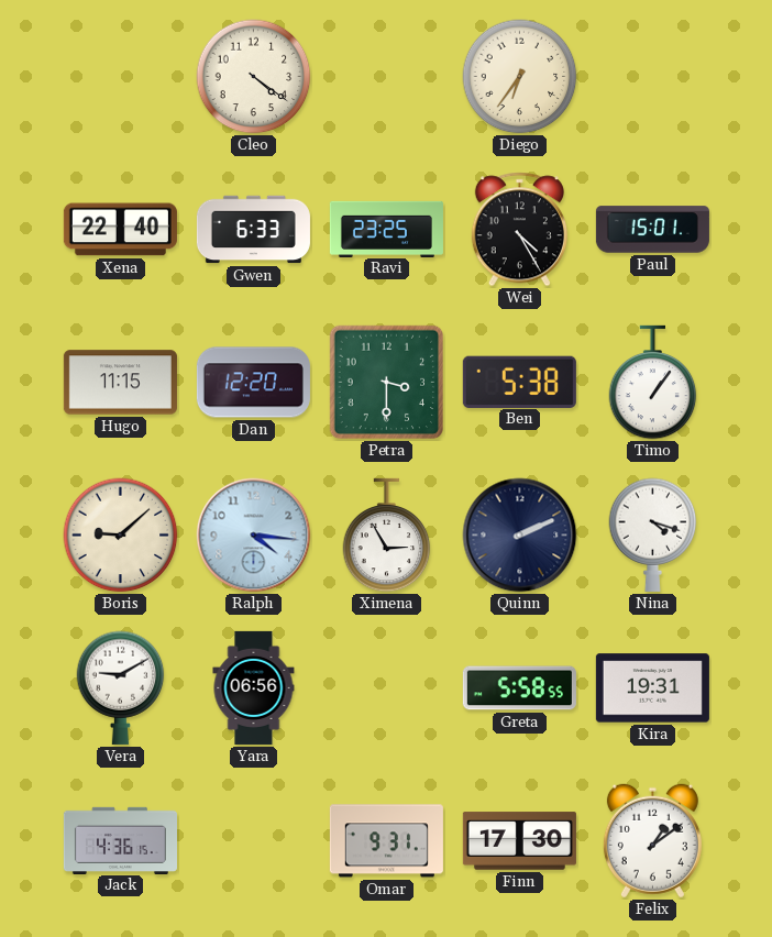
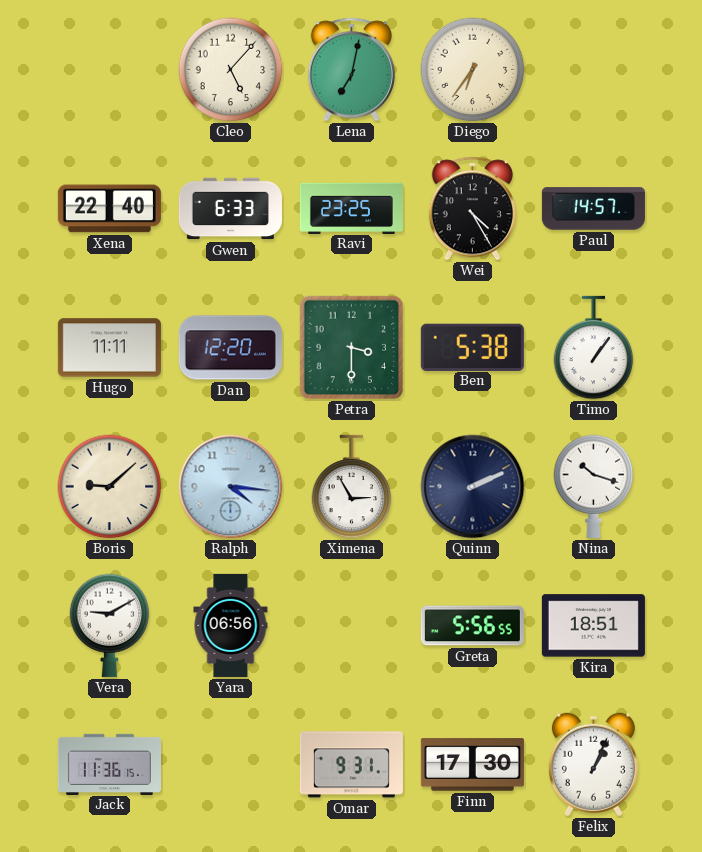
Cleo: 4:21 -> 5:07
Lena: none -> 7:02
Paul: 15:01 -> 14:57
Hugo: 11:15 -> 11:11
Nina: 4:18 -> 10:18
Greta: 5:58 -> 5:56
Kira: 19:31 -> 18:51
Jack: 4:36 -> 11:36
Felix: 1:09 -> 1:04
